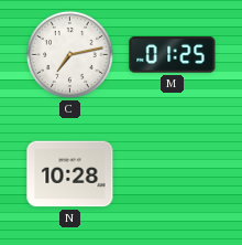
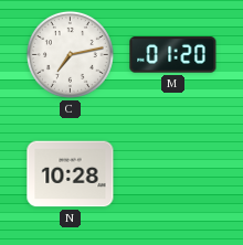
M: 01:25 -> 01:20
